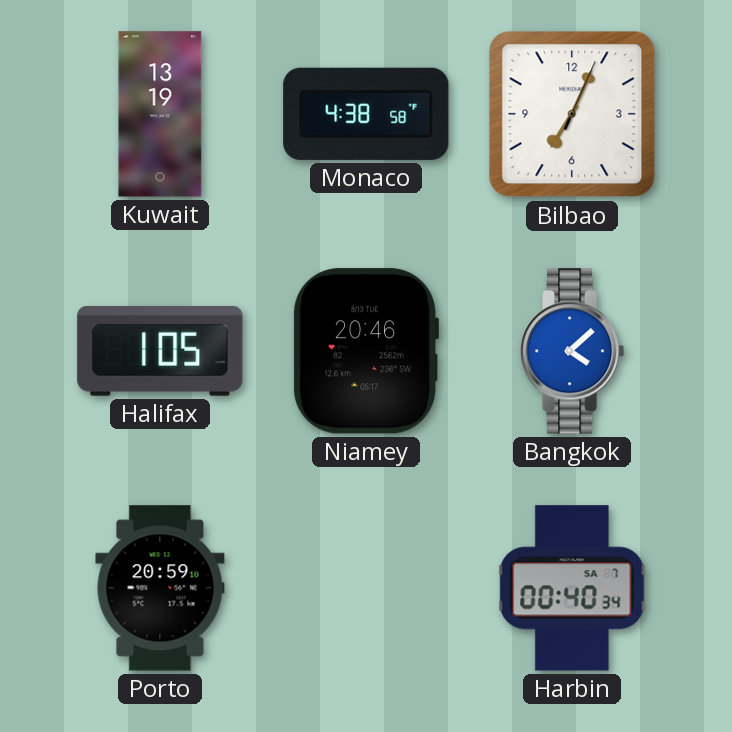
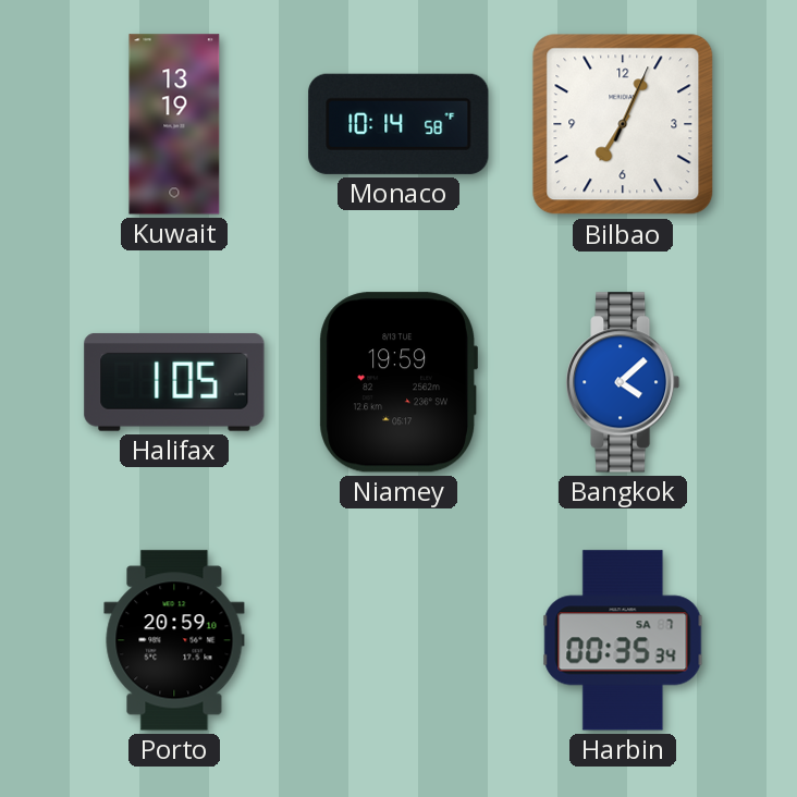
Monaco: 4:38 -> 10:14
Niamey: 20:46 -> 19:59
Harbin: 00:40 -> 00:35
